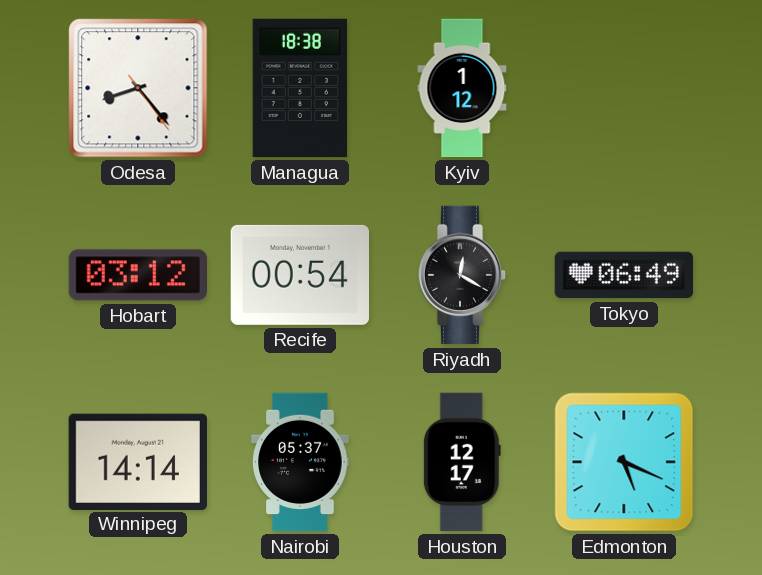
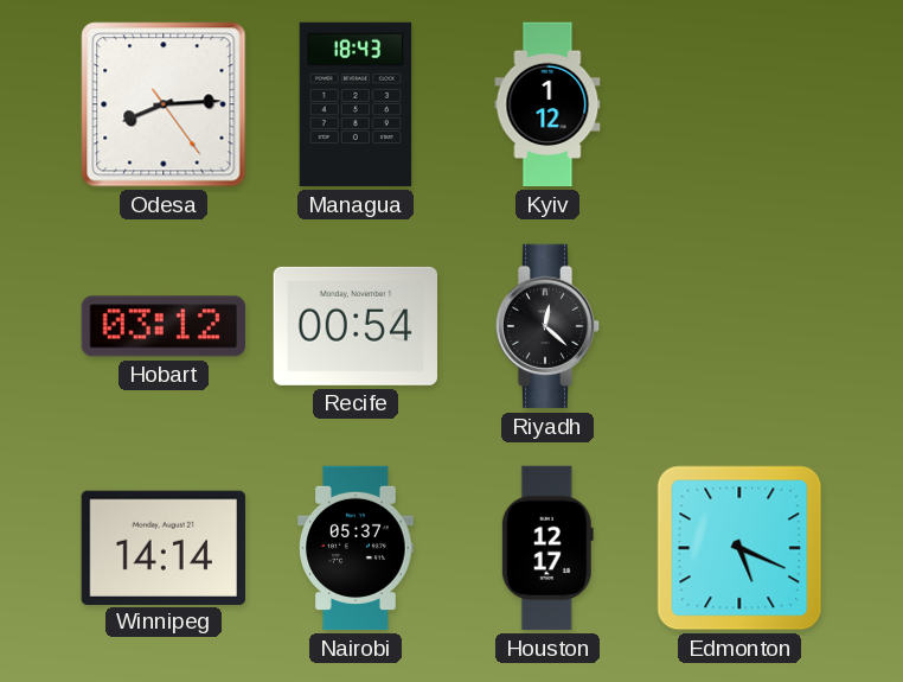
Odesa: 8:23 -> 8:14
Managua: 18:38 -> 18:43
Riyadh: 12:20 -> 12:22
Tokyo: 06:49 -> none
